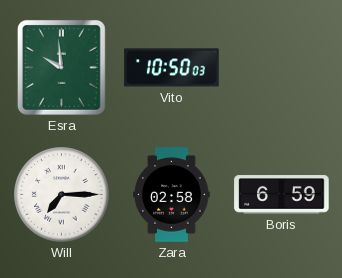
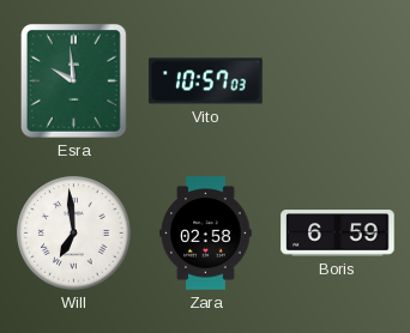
Vito: 10:50 -> 10:57
Will: 7:15 -> 6:59
